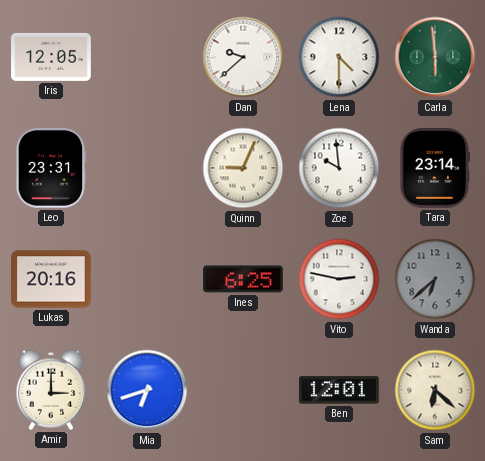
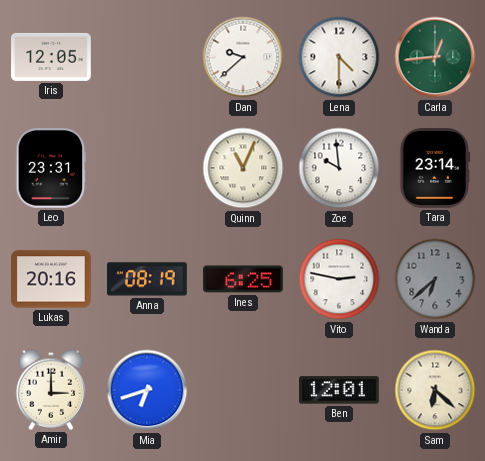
Carla: 5:59 -> 12:44
Quinn: 9:04 -> 11:04
Anna: none -> 08:19
